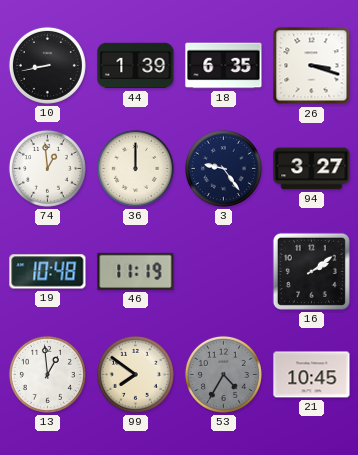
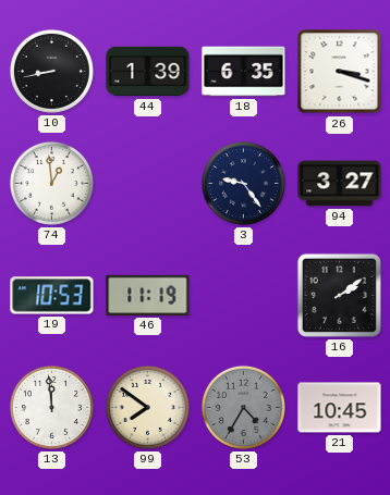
36: 12:00 -> none
19: 10:48 -> 10:53
13: 12:59 -> 11:59
